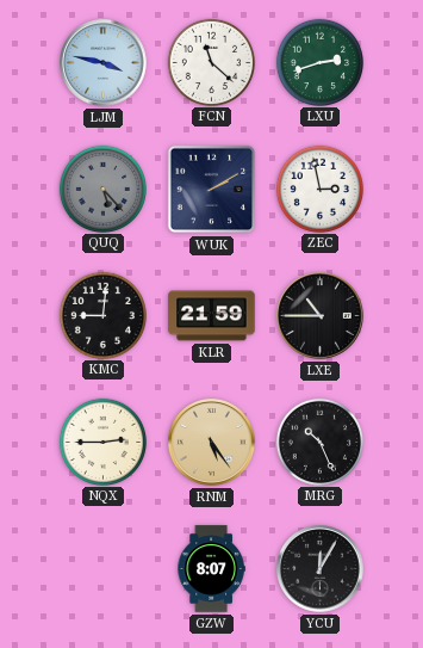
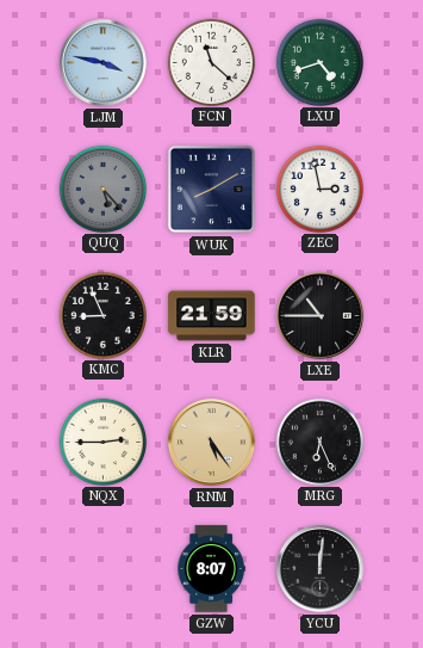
LXU: 2:42 -> 4:42
WUK: 2:10 -> 8:10
KMC: 9:01 -> 8:56
MRG: 10:26 -> 6:26
YCU: 12:05 -> 12:01
